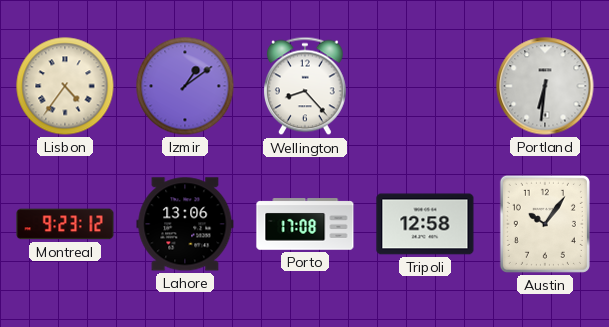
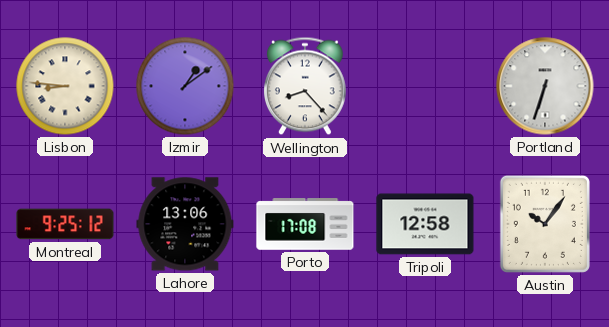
Lisbon: 4:36 -> 8:46
Portland: 6:31 -> 6:33
Montreal: 9:23 -> 9:25
